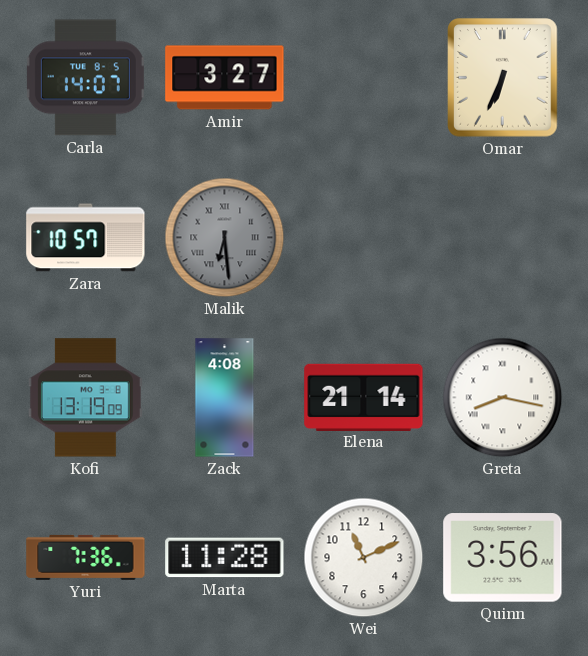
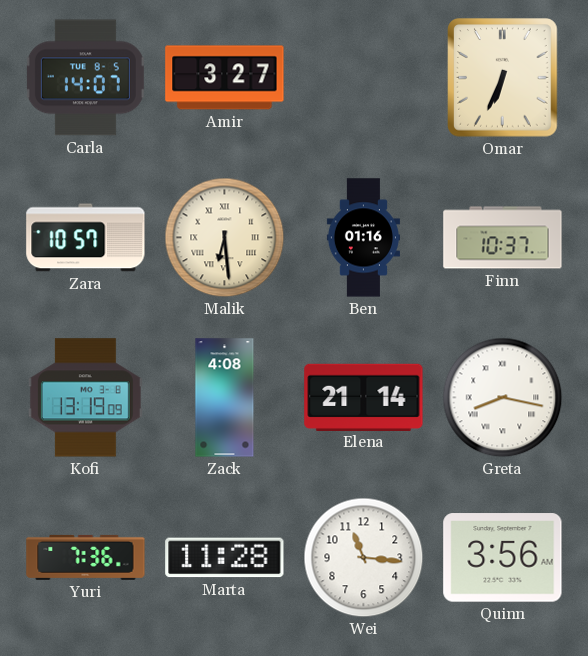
Malik dial: grey -> cream
Ben: none -> 01:16
Finn: none -> 10:37
Wei: 11:11 -> 11:16
